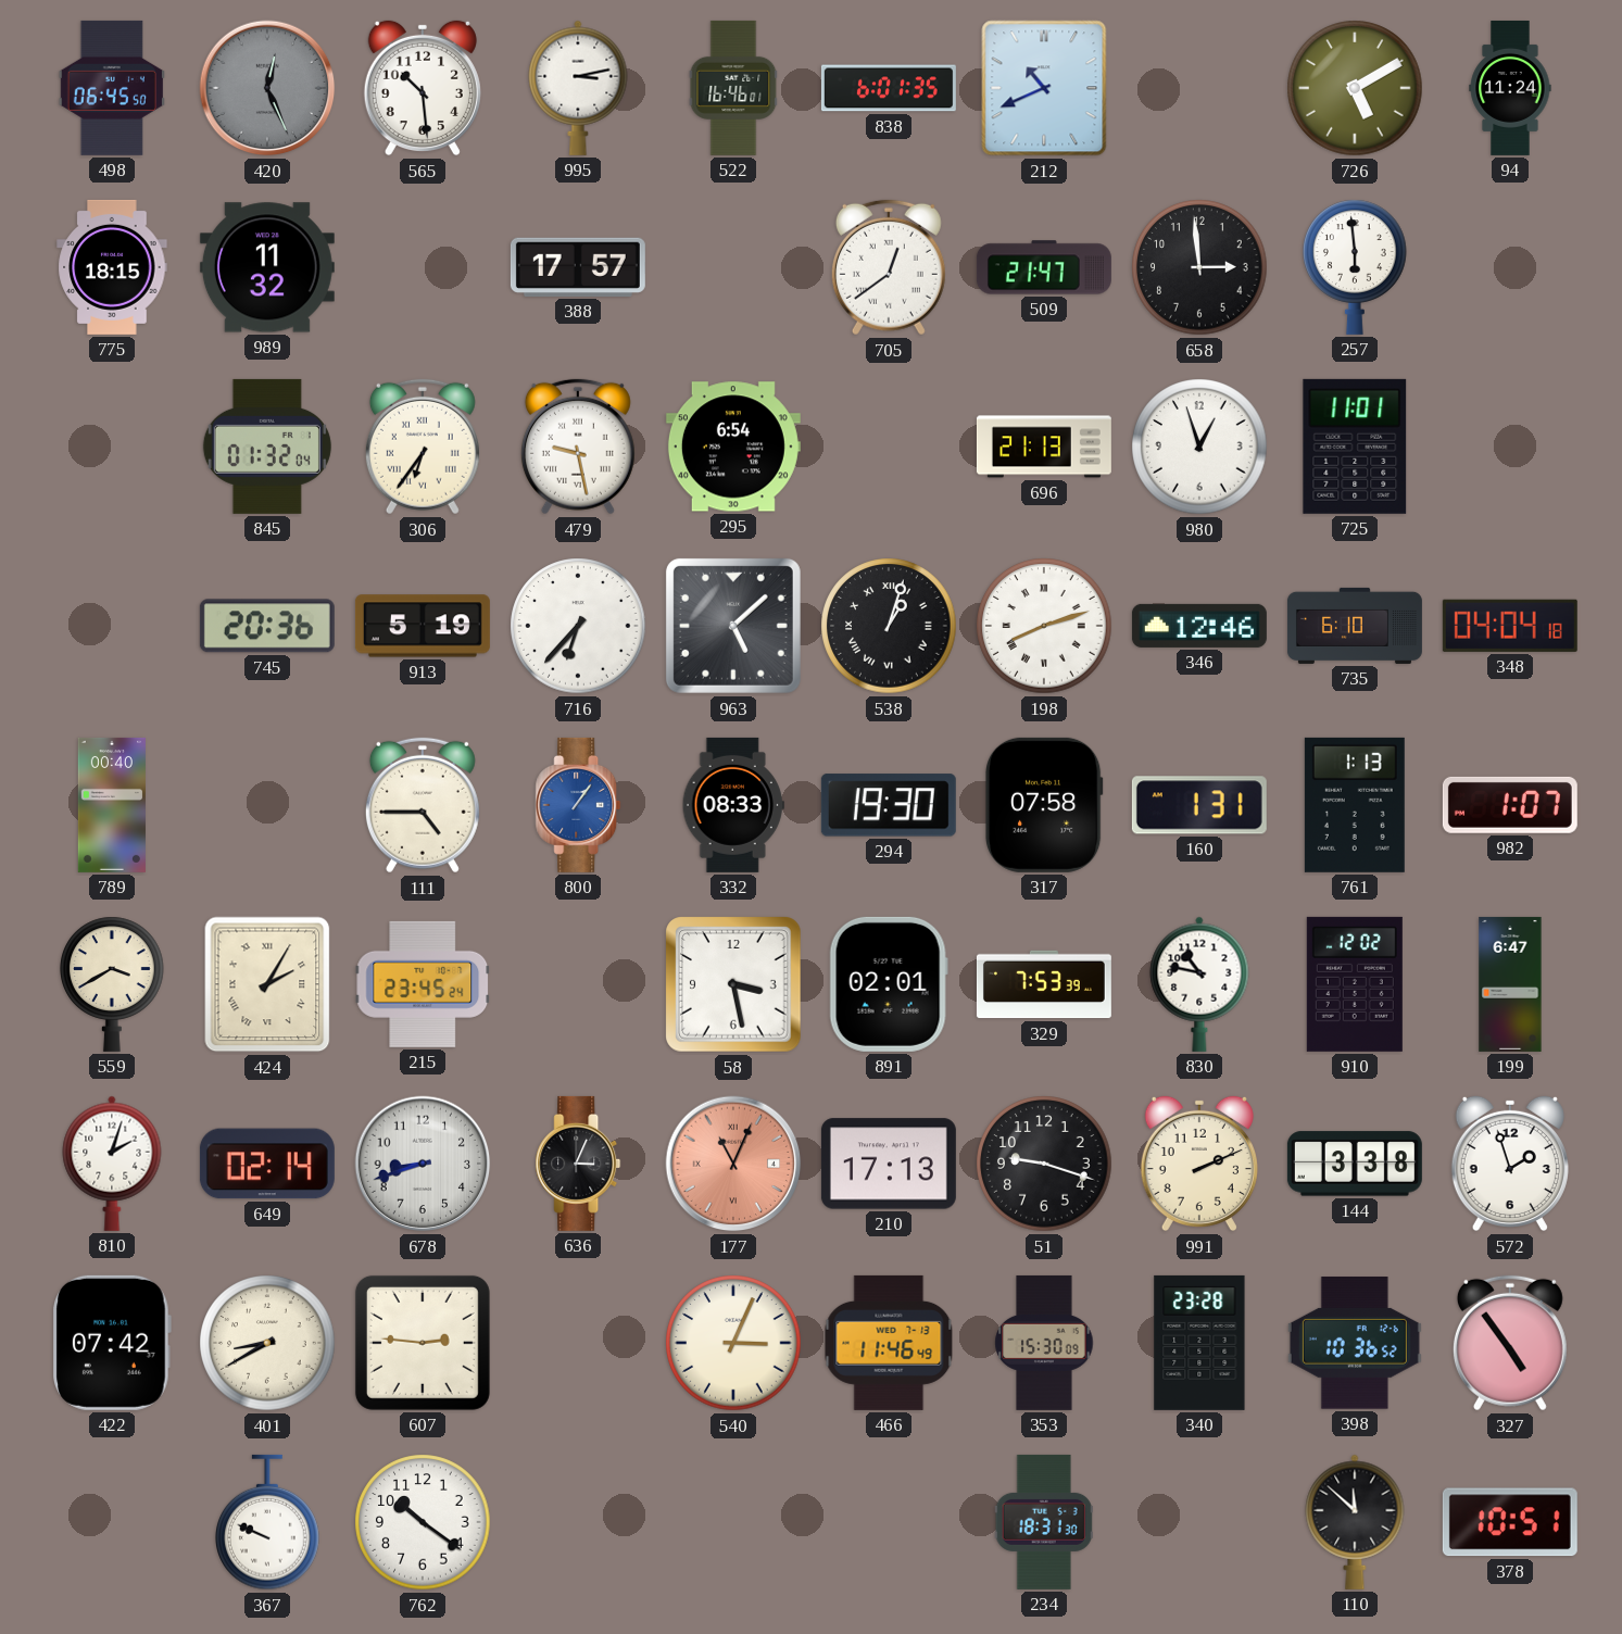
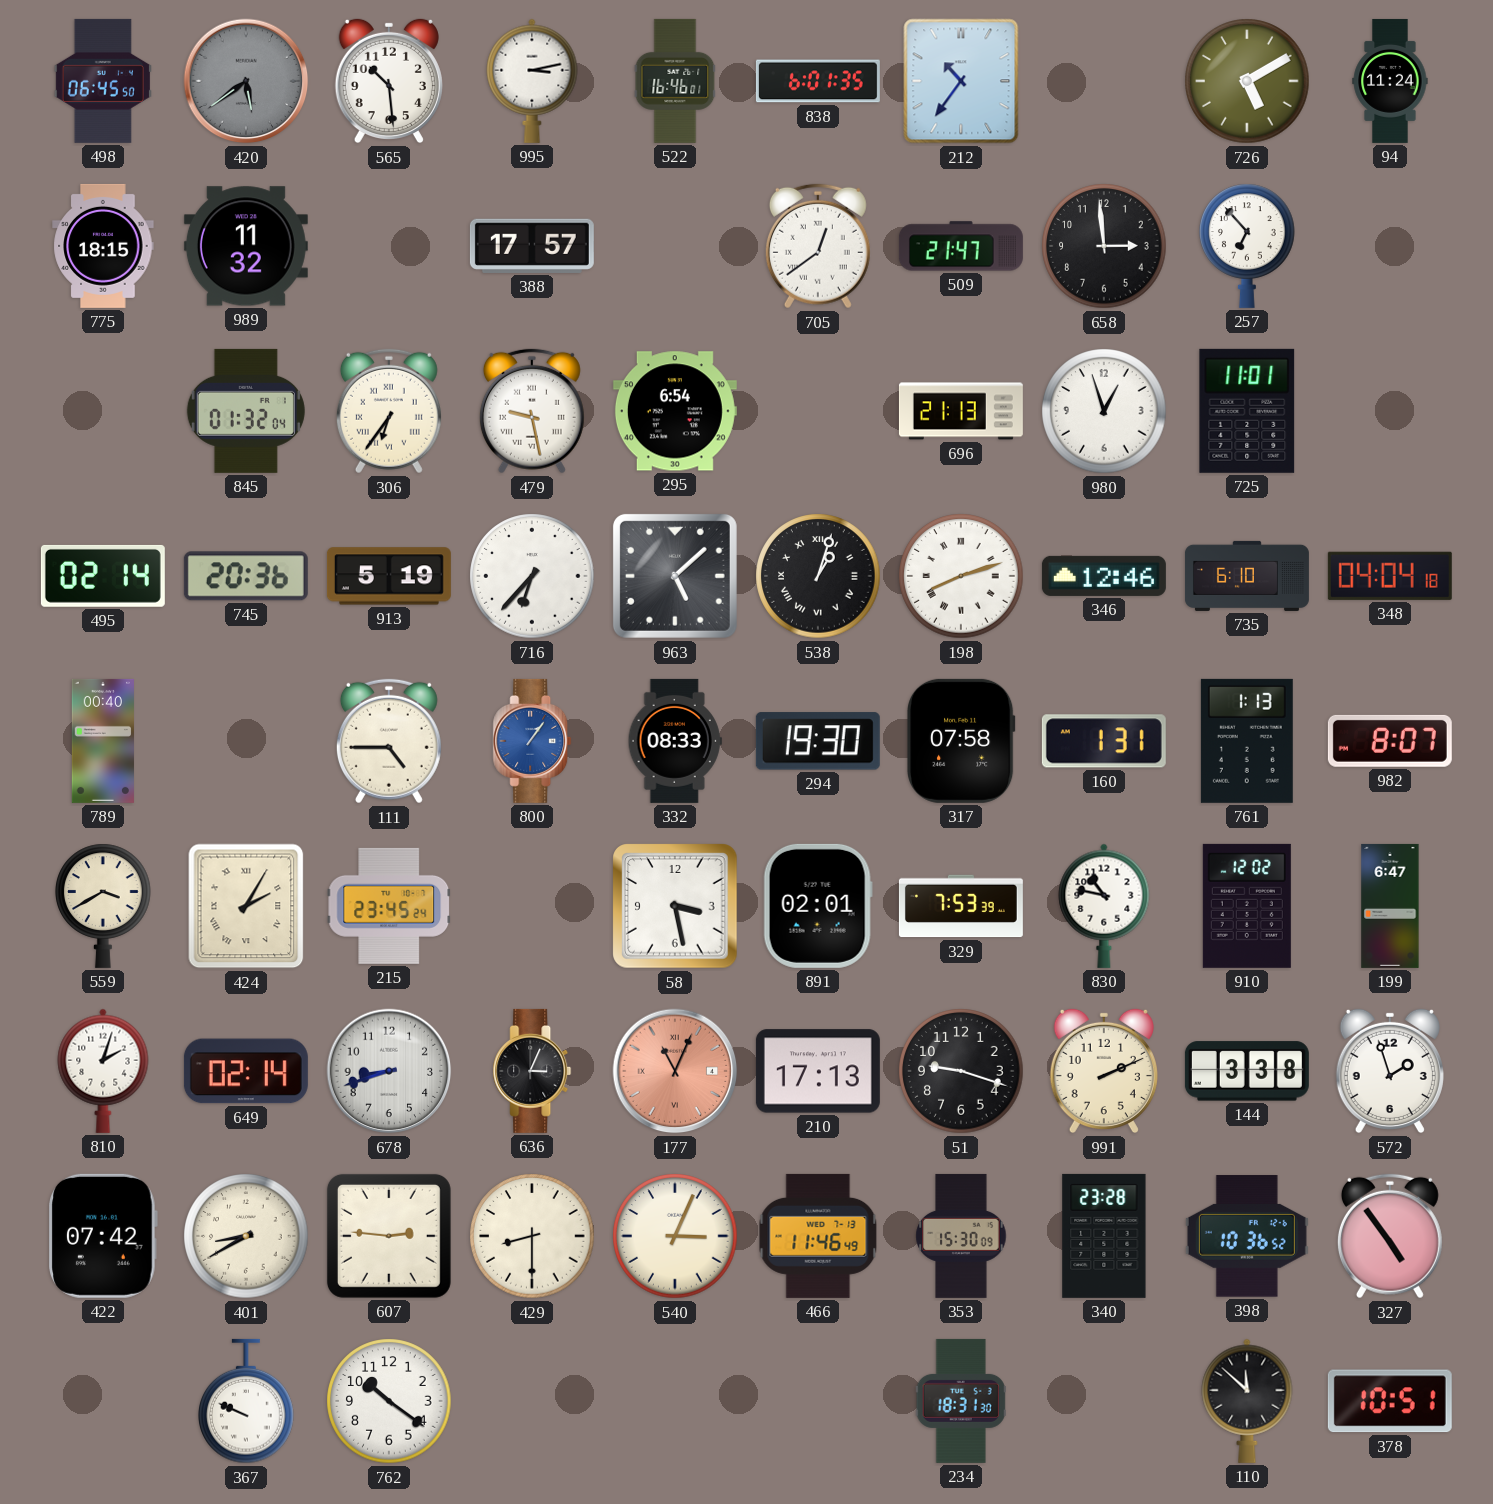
420: 12:26 -> 5:39
212: 10:41 -> 10:36
257: 5:59 -> 6:53
495: none -> 02:14
982: 1:07 -> 8:07
429: none -> 8:30
